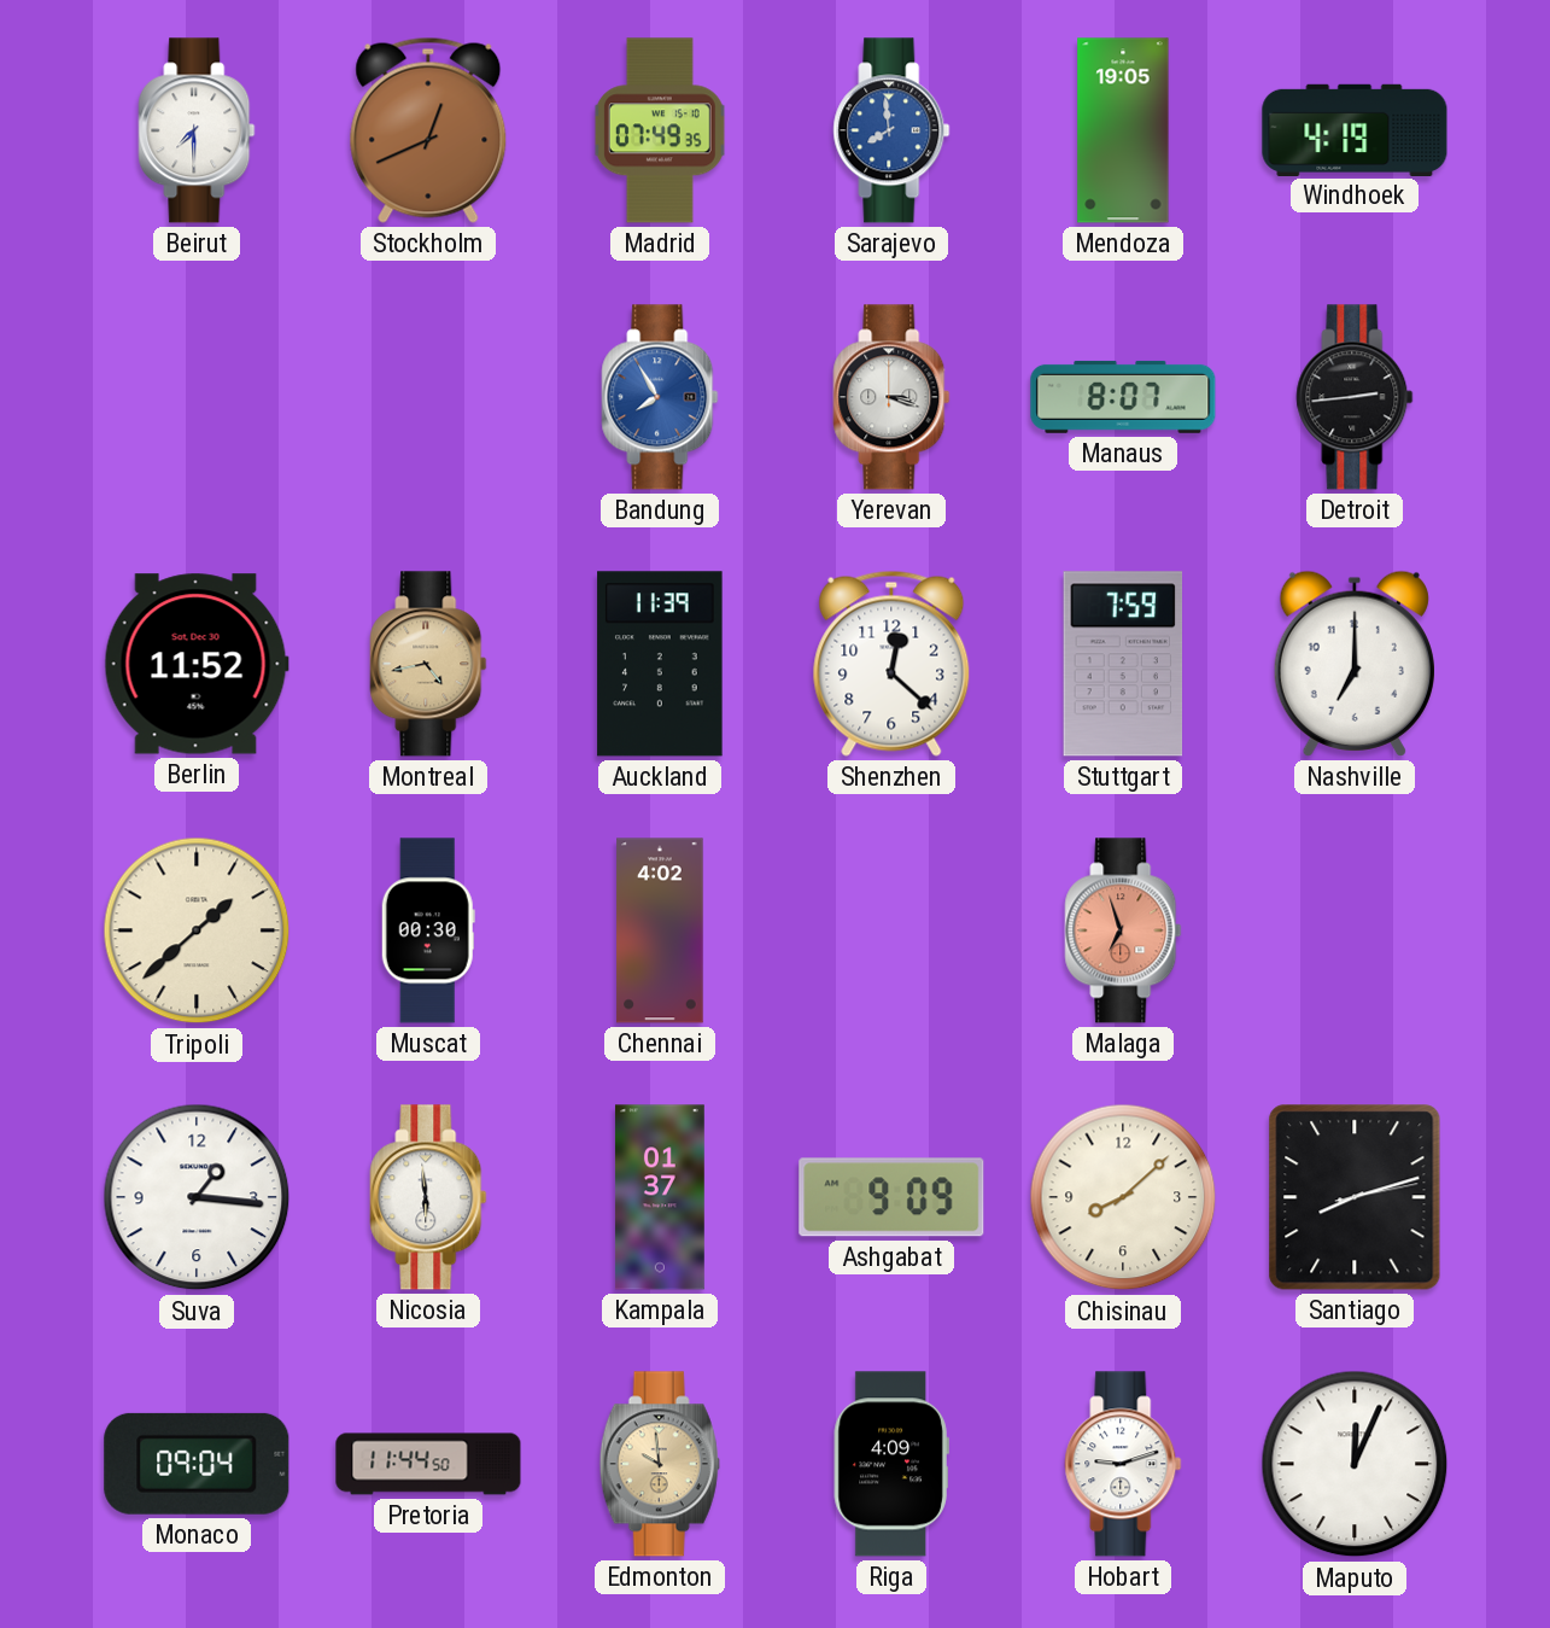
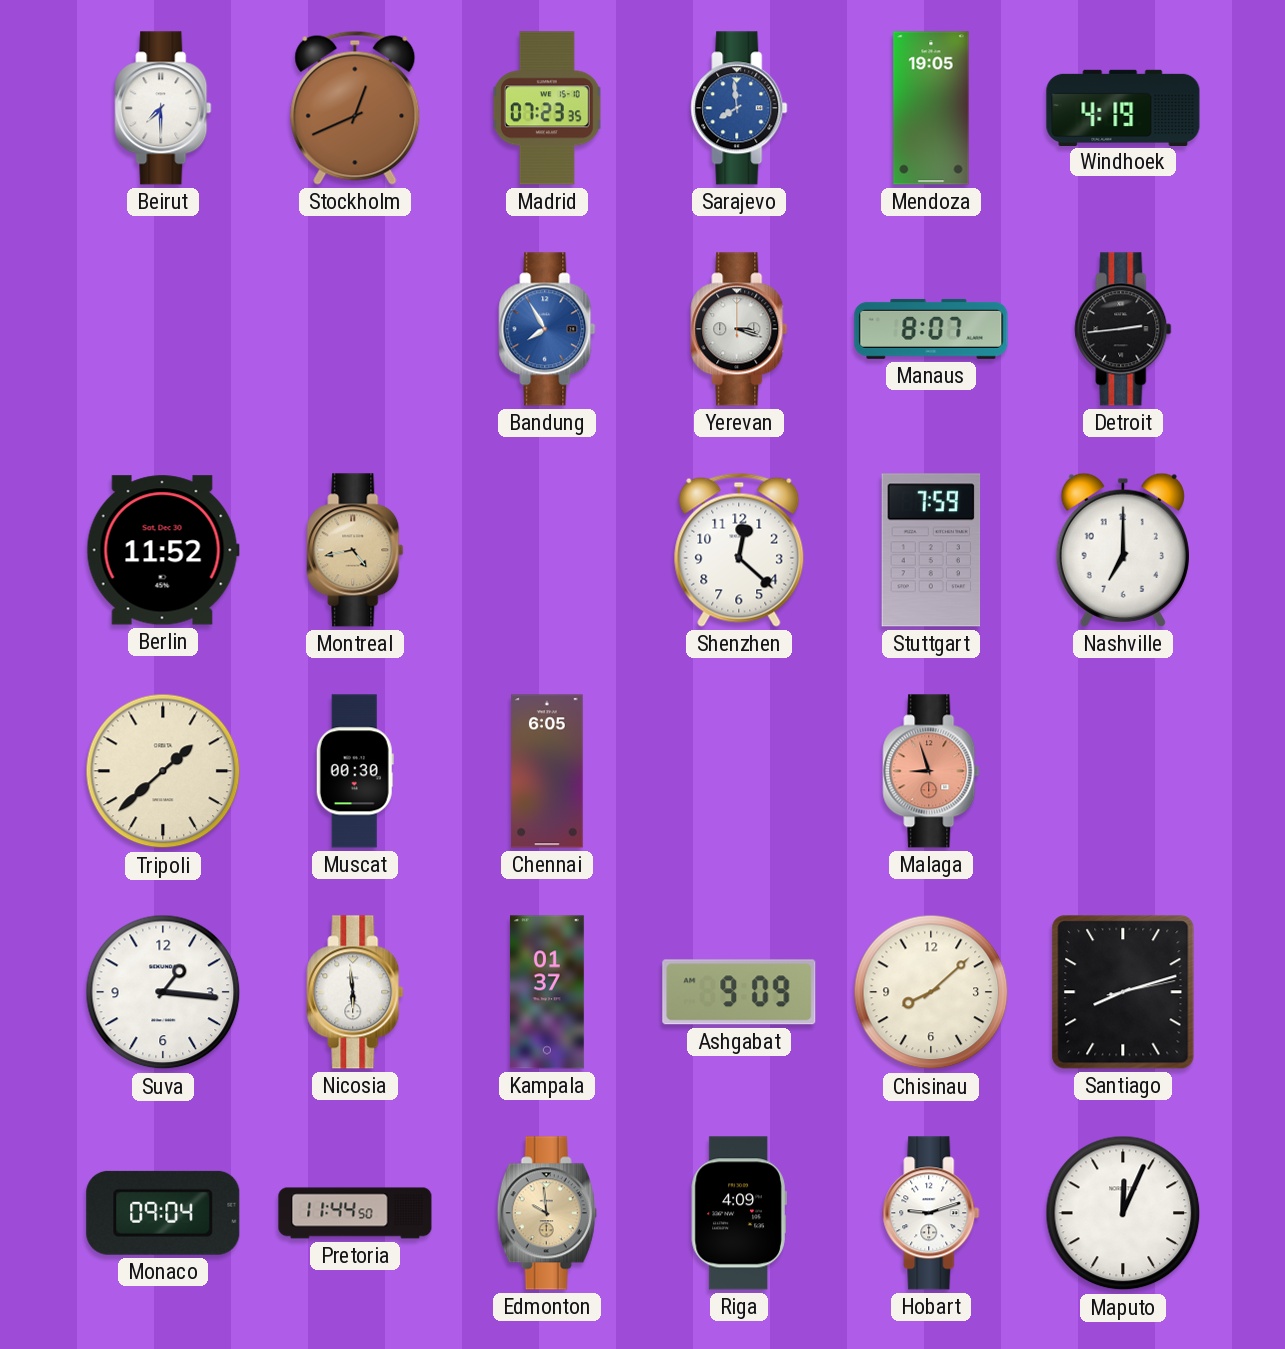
Madrid: 07:49 -> 07:23
Auckland: 11:39 -> none
Chennai: 4:02 -> 6:05
Malaga: 6:57 -> 8:57
